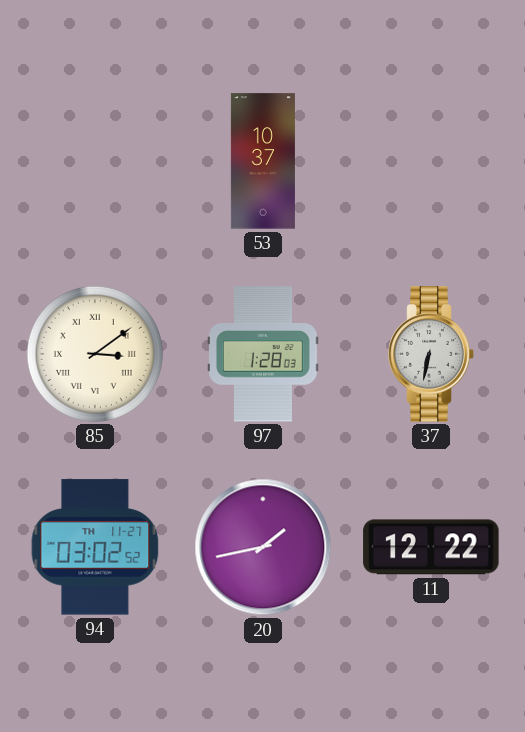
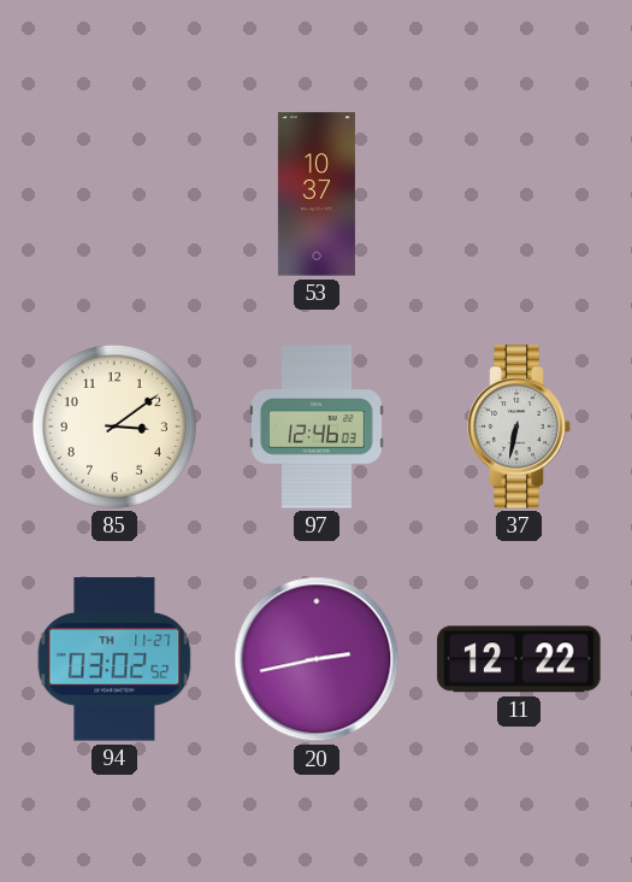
85 numerals: Roman -> Arabic
97: 1:28 -> 12:46
20: 1:43 -> 2:43
